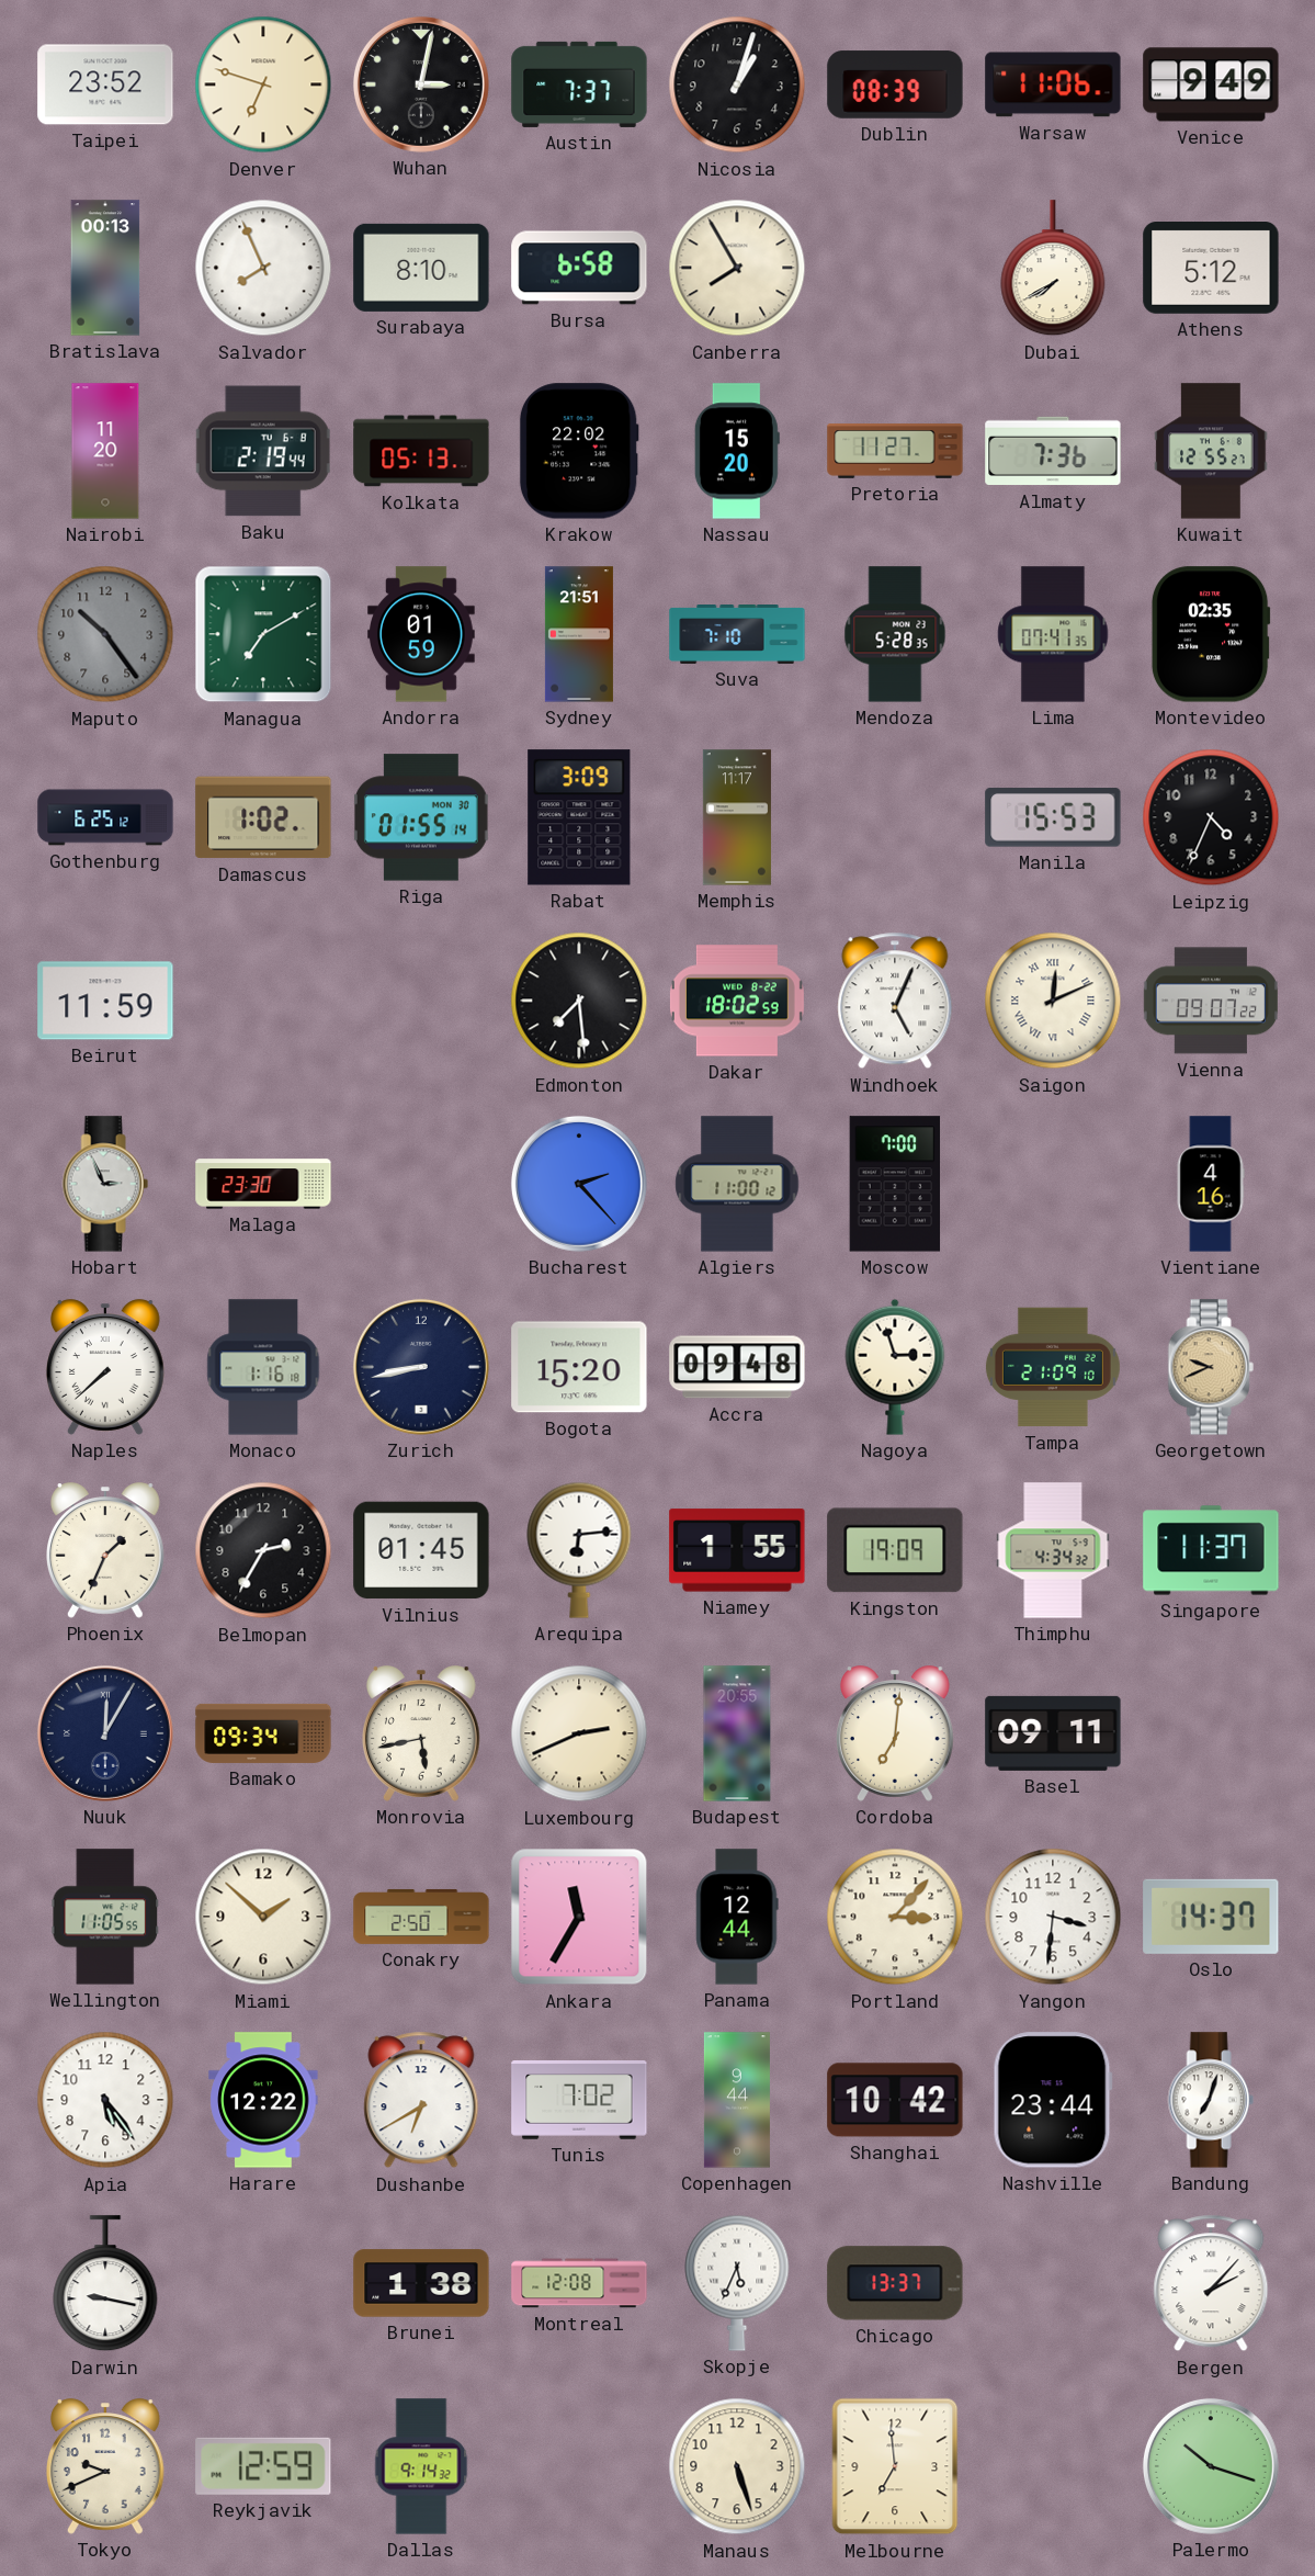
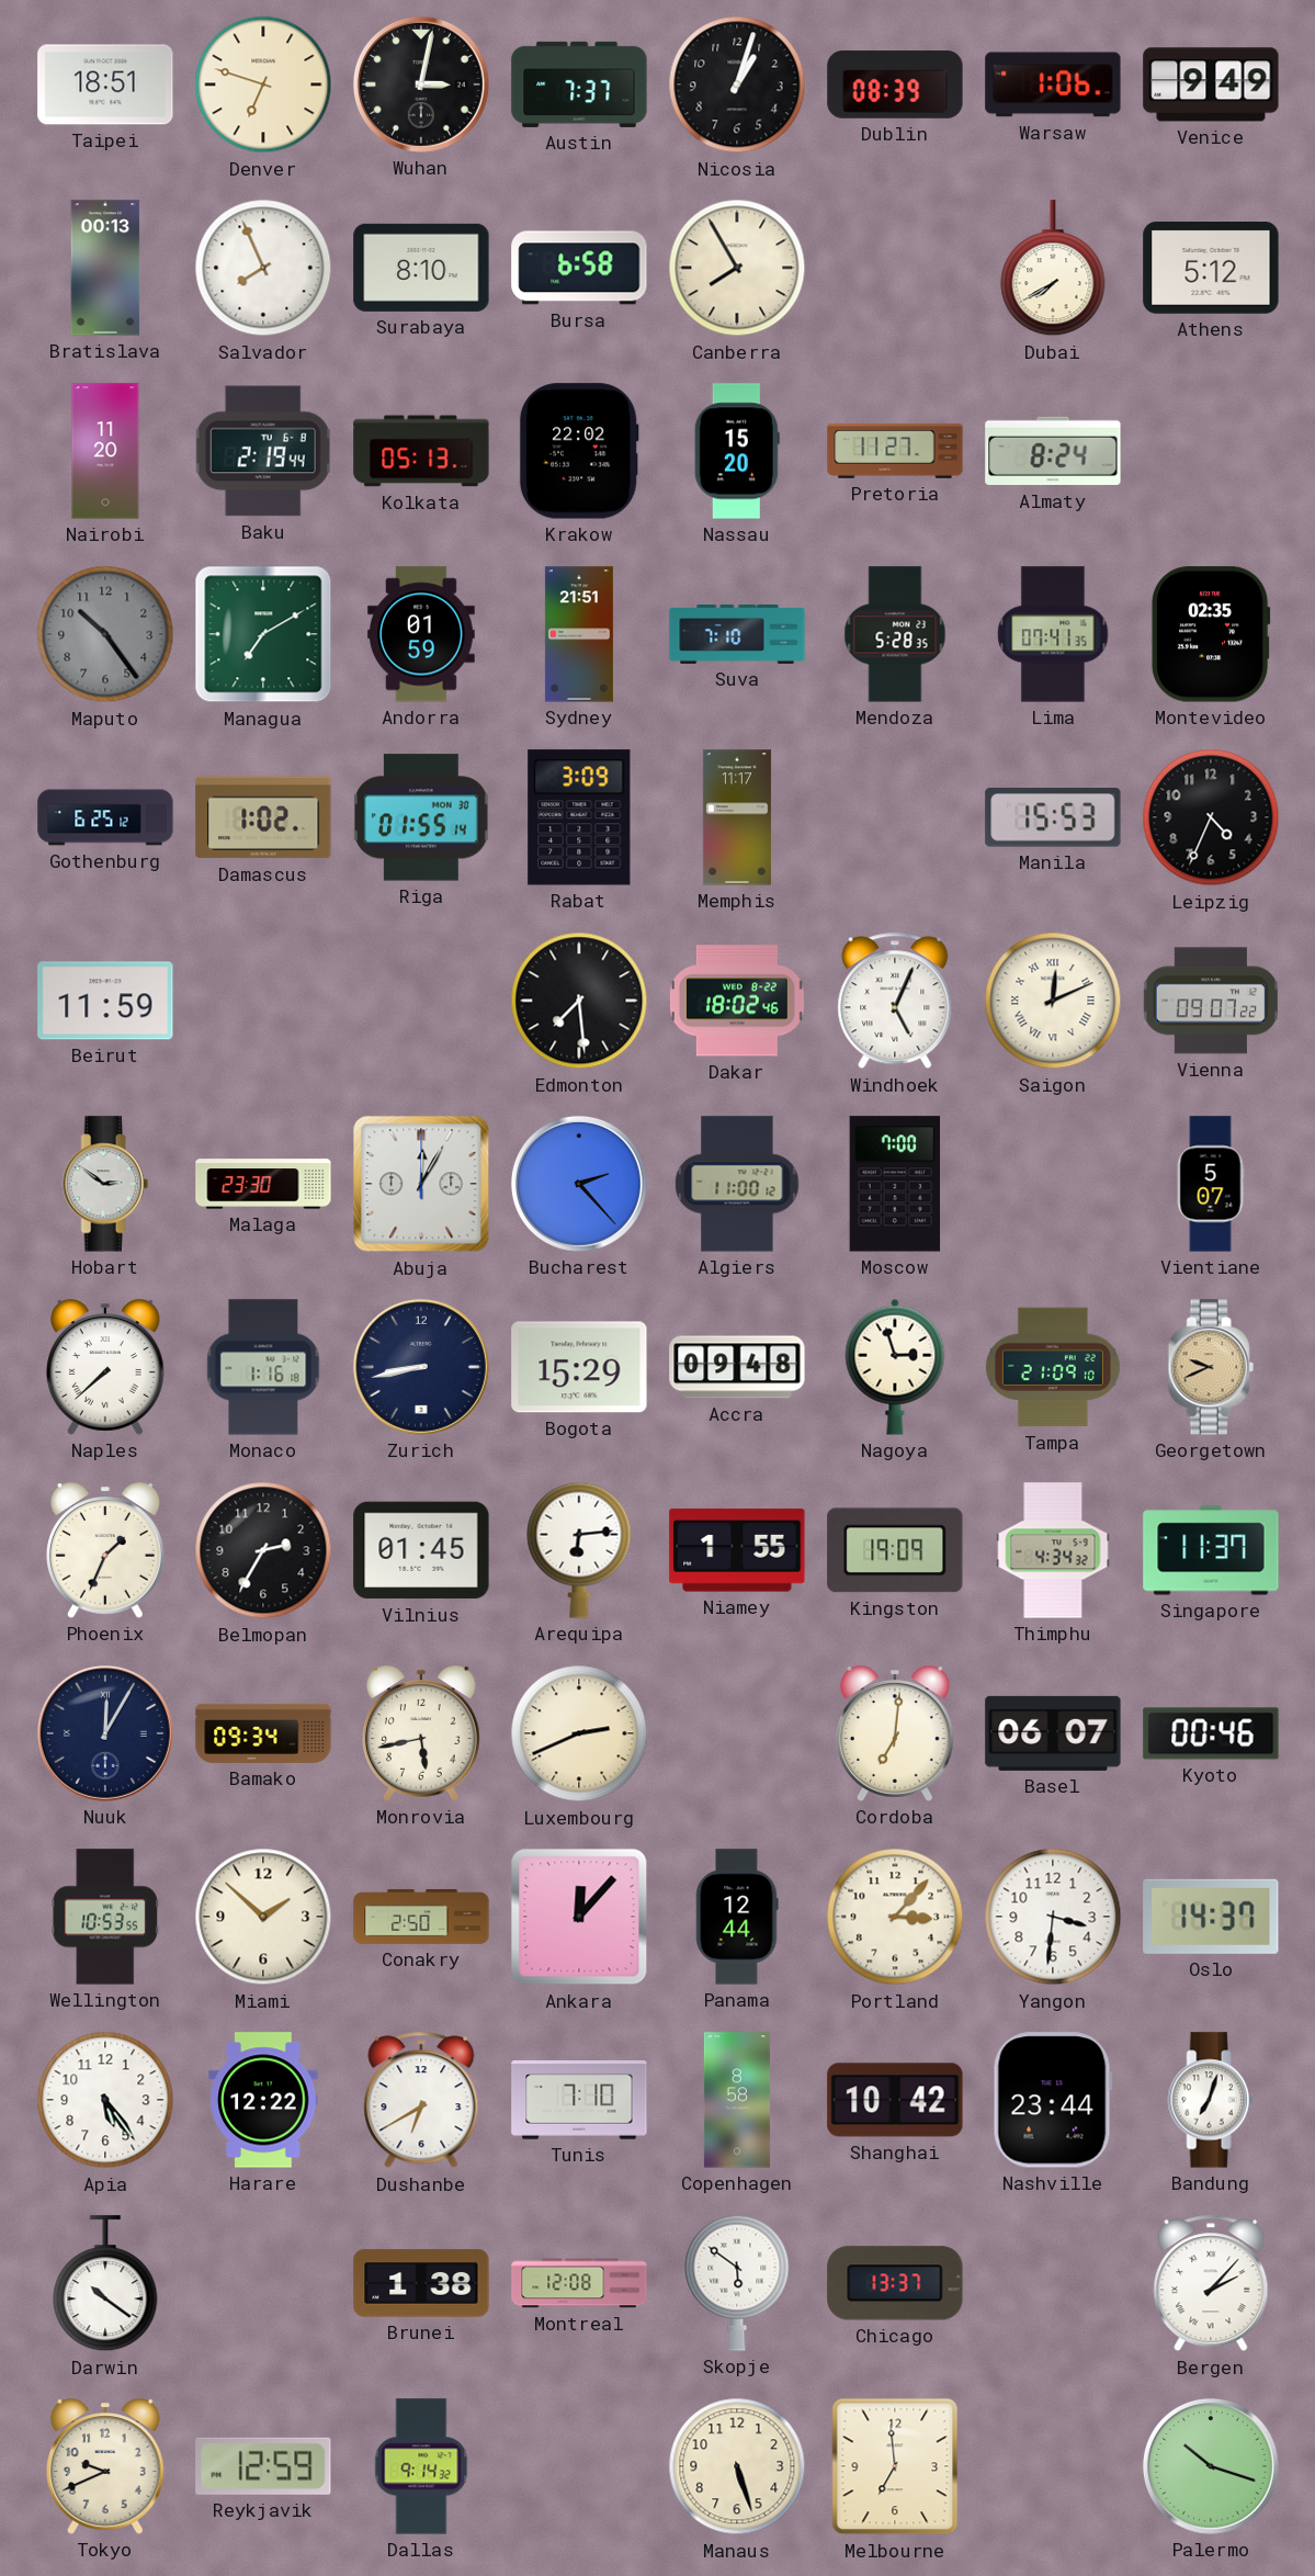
Taipei: 23:52 -> 18:51
Warsaw: 11:06 -> 1:06
Almaty: 7:36 -> 8:24
Kuwait: 12:55 -> none
Dakar: 18:02:59 -> 18:02:46
Hobart: 2:56 -> 2:51
Abuja: none -> 12:05
Vientiane: 4:16 -> 5:07
Bogota: 15:20 -> 15:29
Budapest: 20:55 -> none
Basel: 09:11 -> 06:07
Kyoto: none -> 00:46
Wellington: 11:05 -> 10:53
Ankara: 11:35 -> 12:07
Tunis: 7:02 -> 7:10
Copenhagen: 9:44 -> 8:58
Darwin: 9:17 -> 10:21
Skopje: 5:34 -> 5:51
